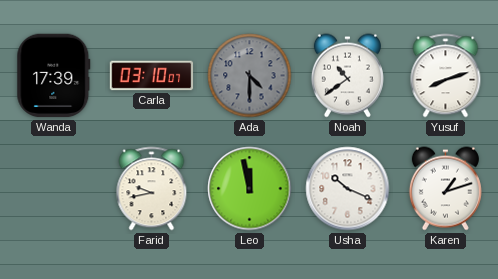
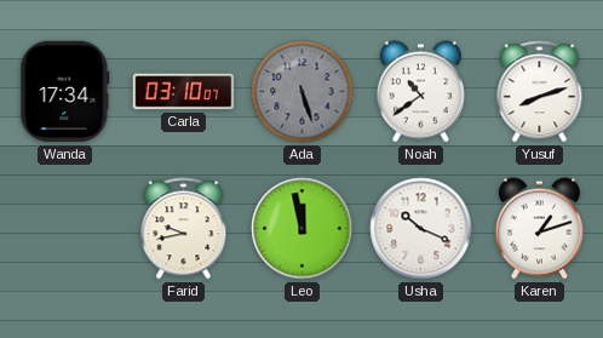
Wanda: 17:39 -> 17:34
Ada: 4:30 -> 5:27
